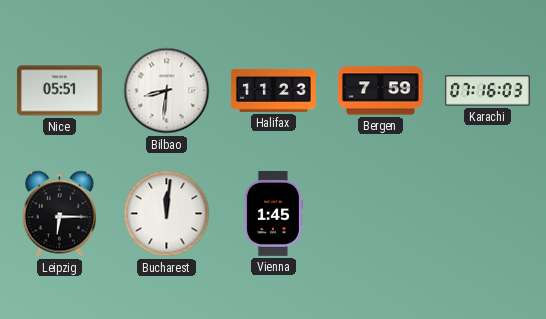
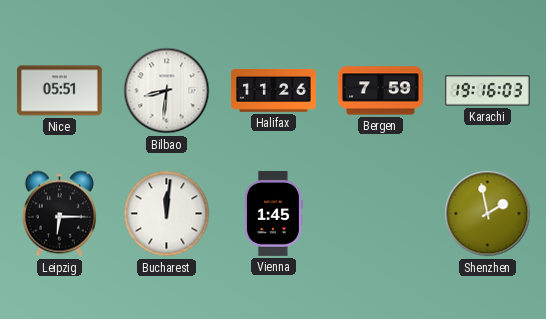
Halifax: 11:23 -> 11:26
Karachi: 07:16 -> 19:16
Shenzhen: none -> 1:58
